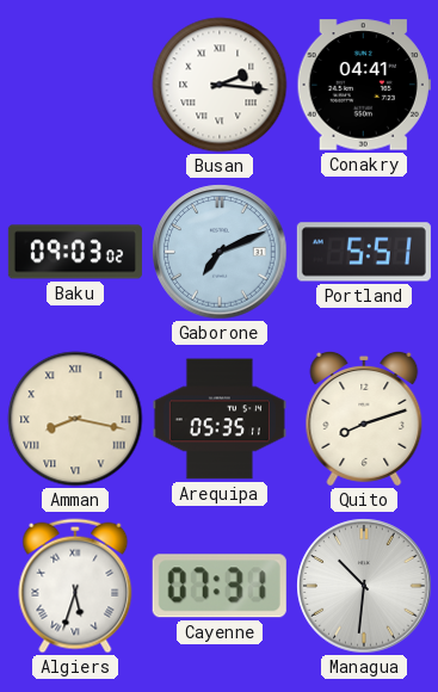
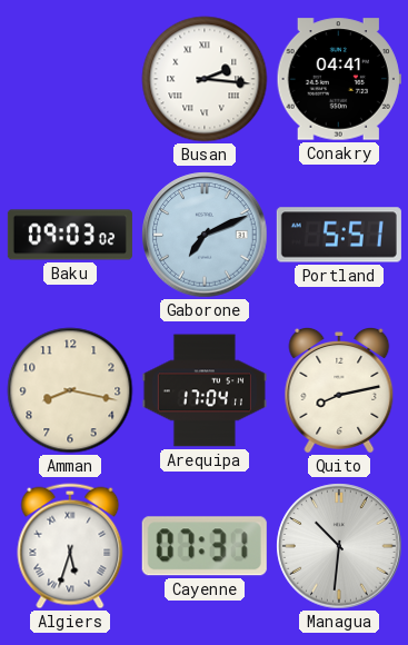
Amman numerals: Roman -> Arabic
Arequipa: 05:35 -> 17:04
Quito: 8:12 -> 8:13
